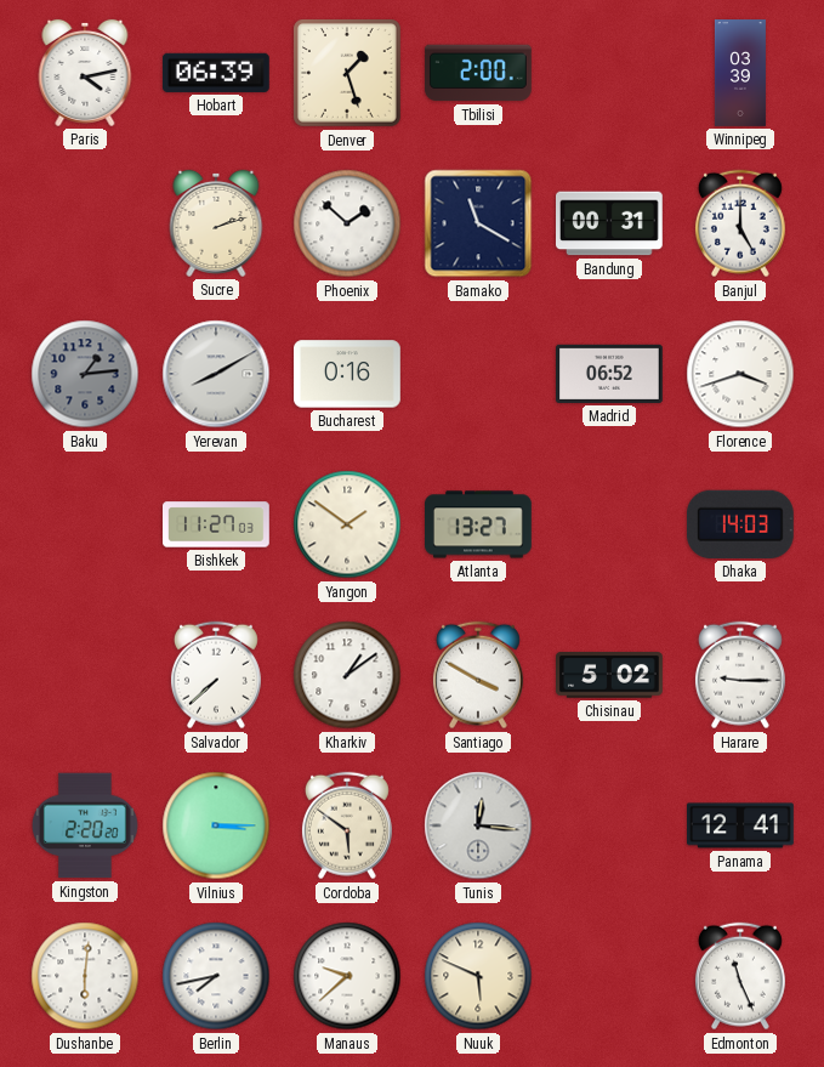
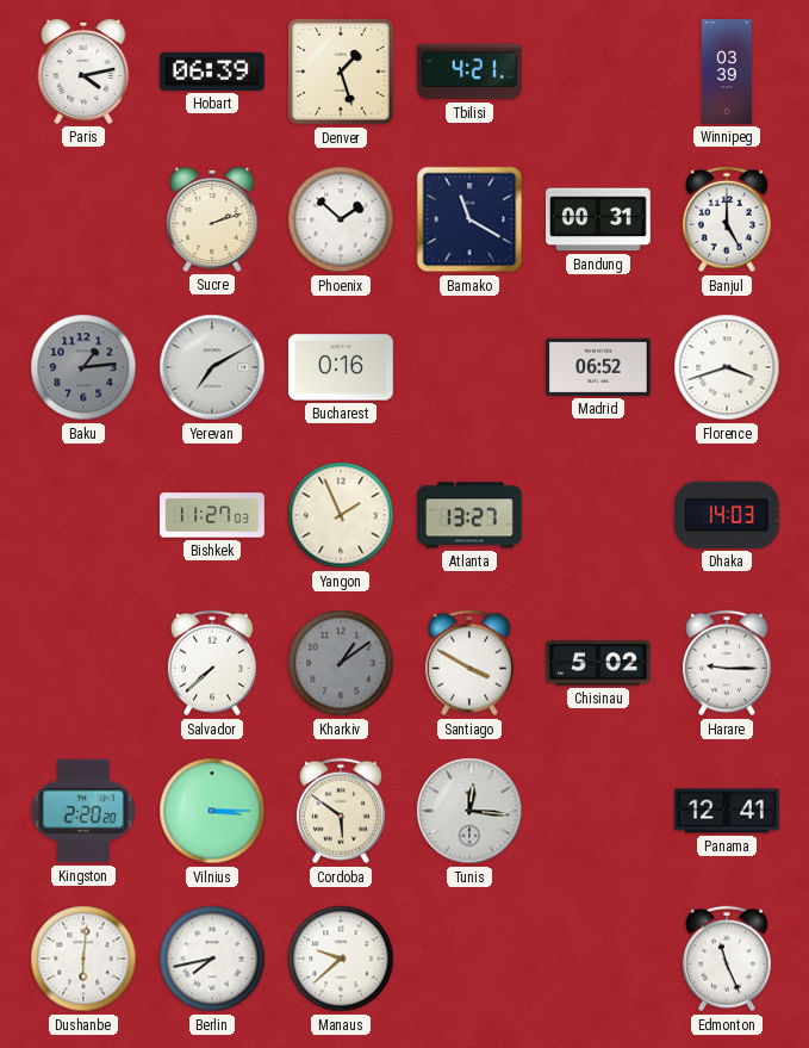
Tbilisi: 2:00 -> 4:21
Yerevan: 8:10 -> 7:10
Yangon: 1:51 -> 1:56
Kharkiv dial: white -> grey
Nuuk: 5:49 -> none
